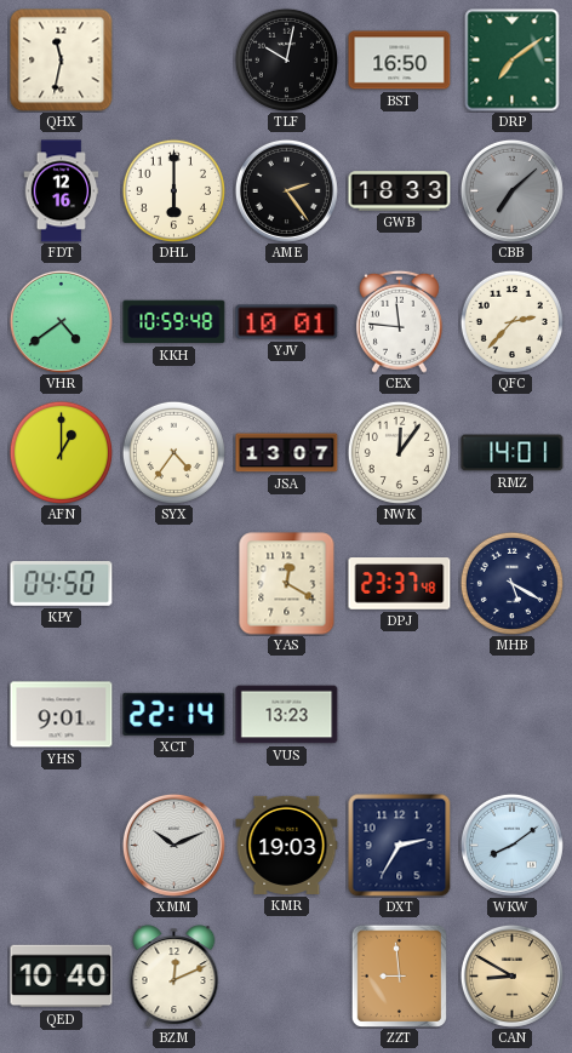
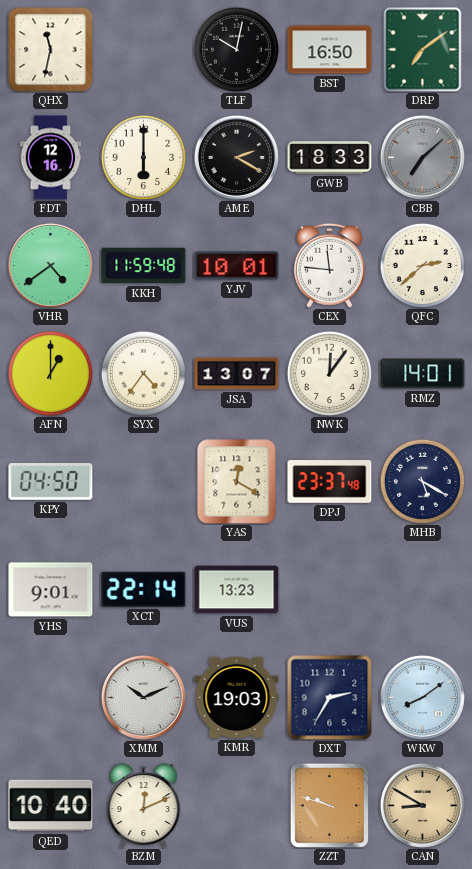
AME: 2:24 -> 2:20
KKH: 10:59 -> 11:59
QFC: 2:37 -> 2:38
ZZT: 8:59 -> 9:48
